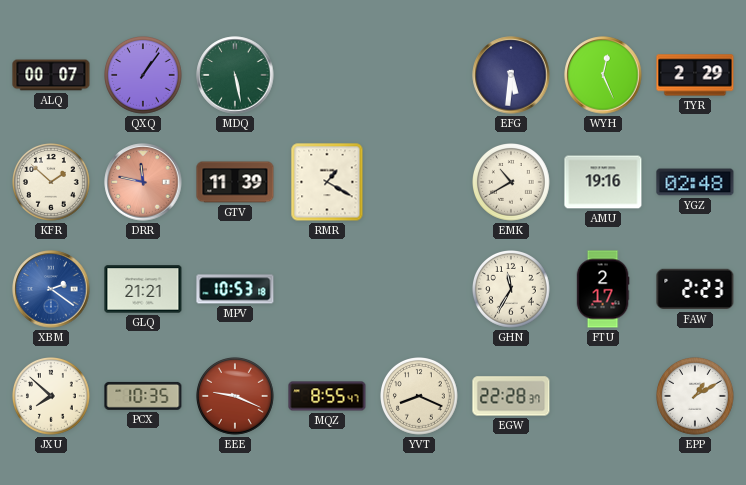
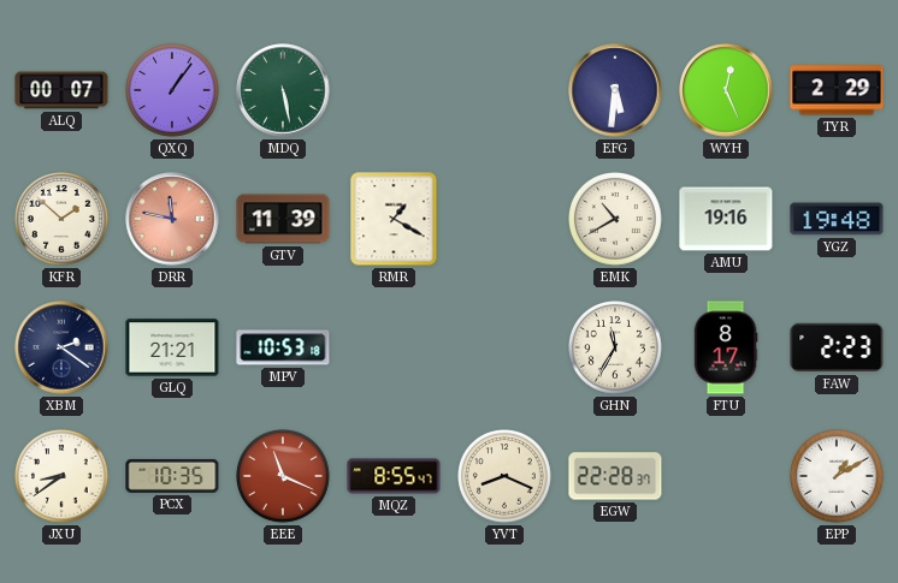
YGZ: 02:48 -> 19:48
XBM dial: blue -> navy
FTU: 2:17 -> 8:17
JXU: 7:52 -> 8:39
EEE: 9:19 -> 11:19
